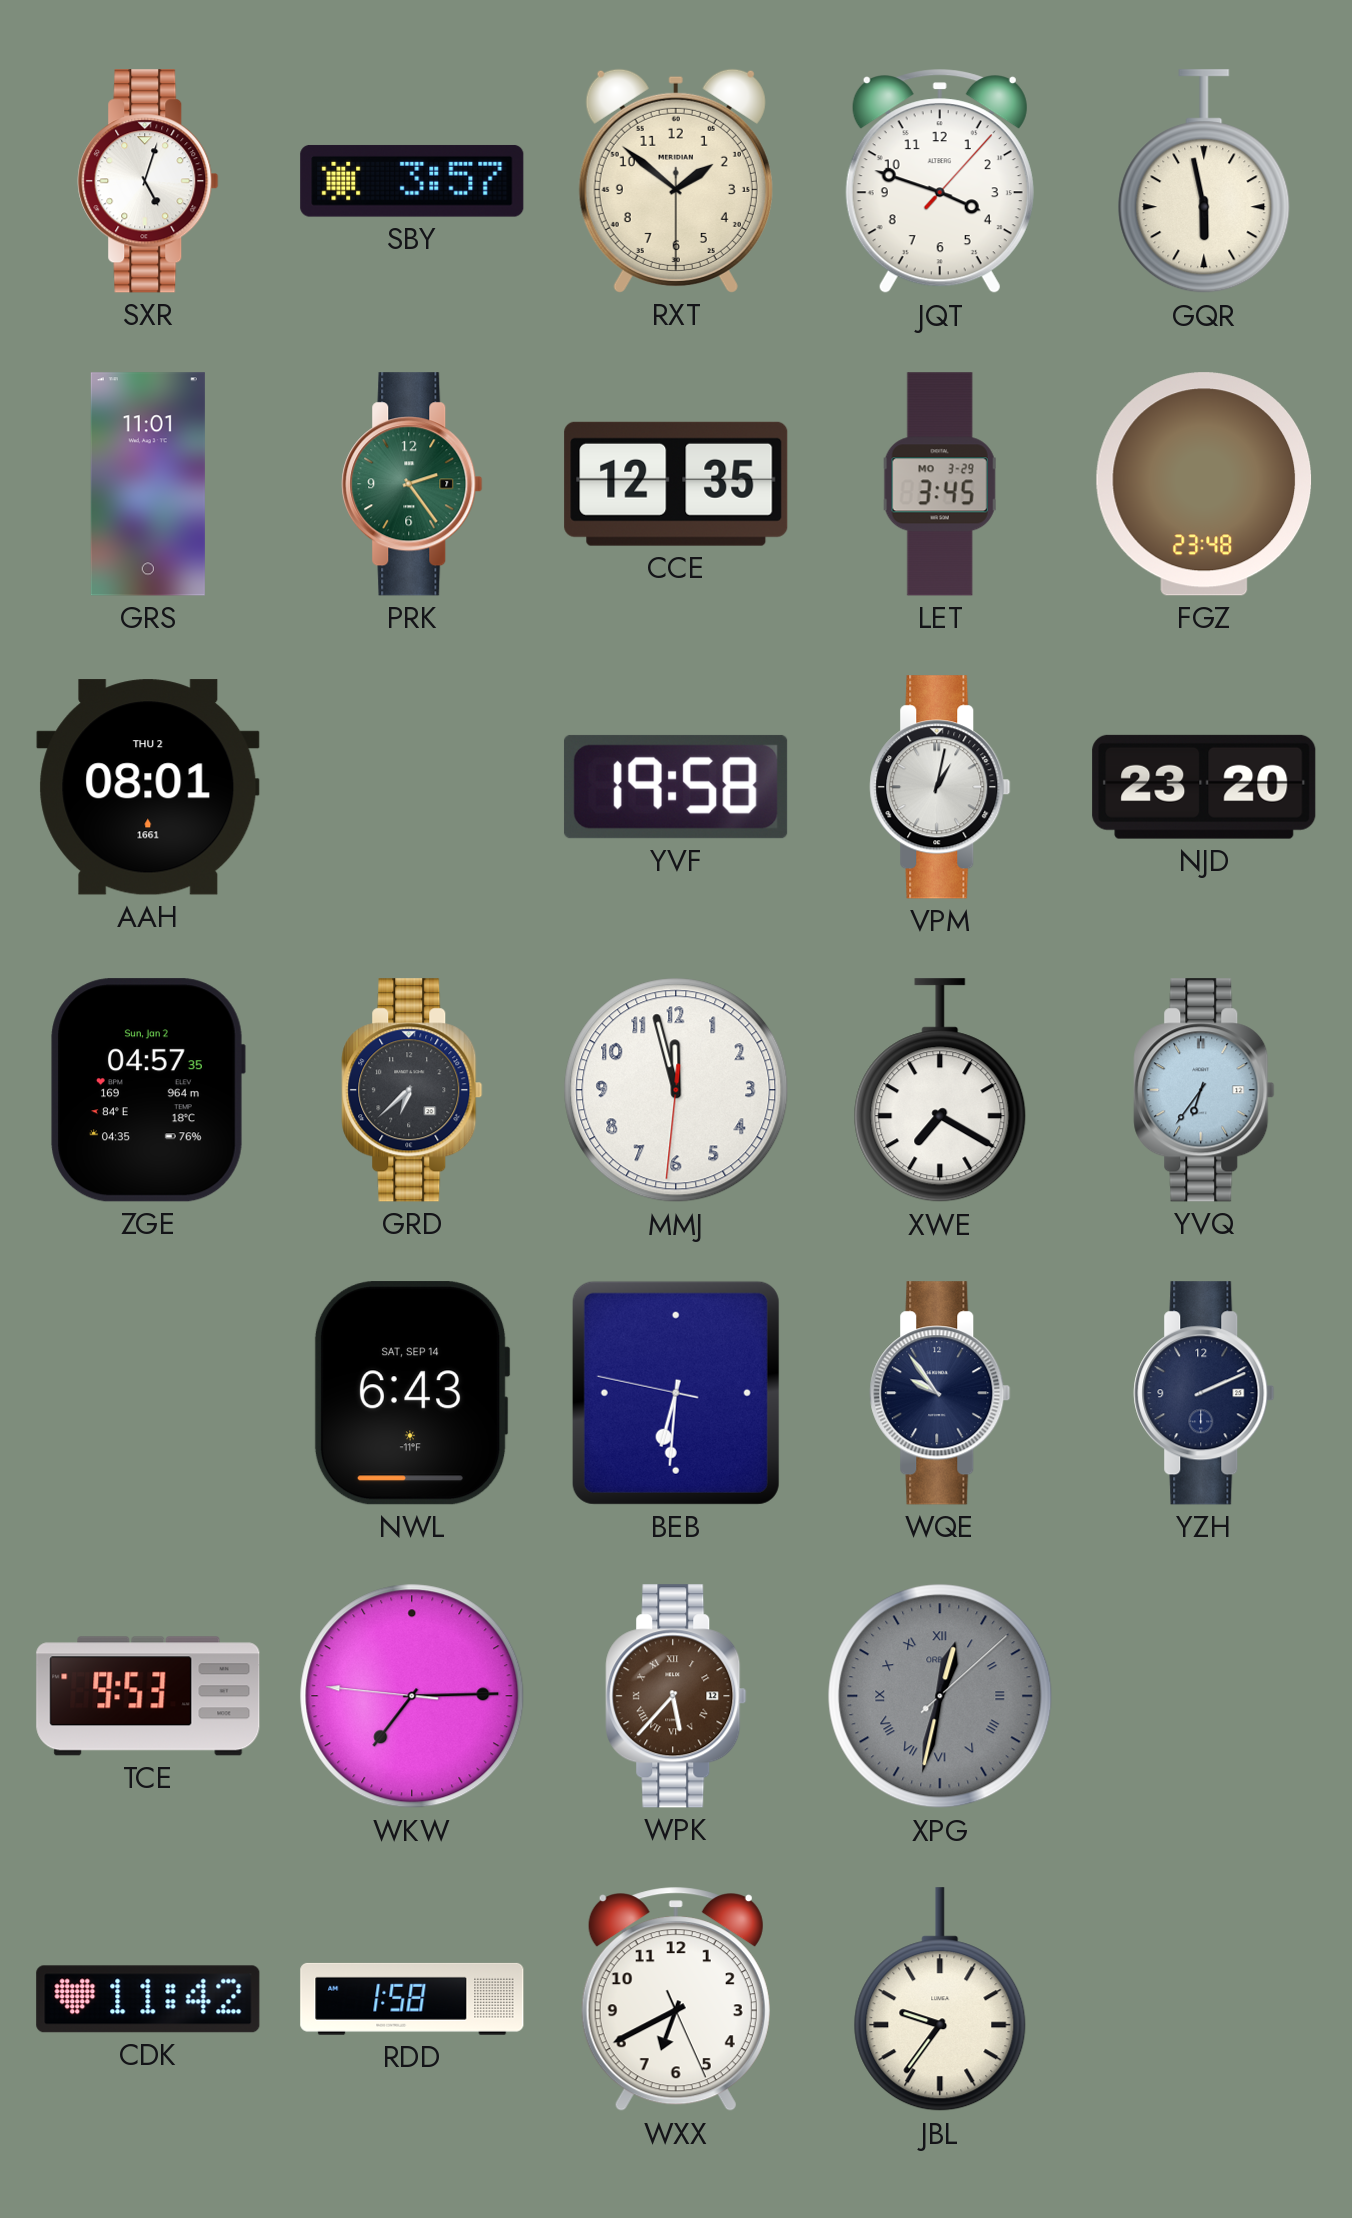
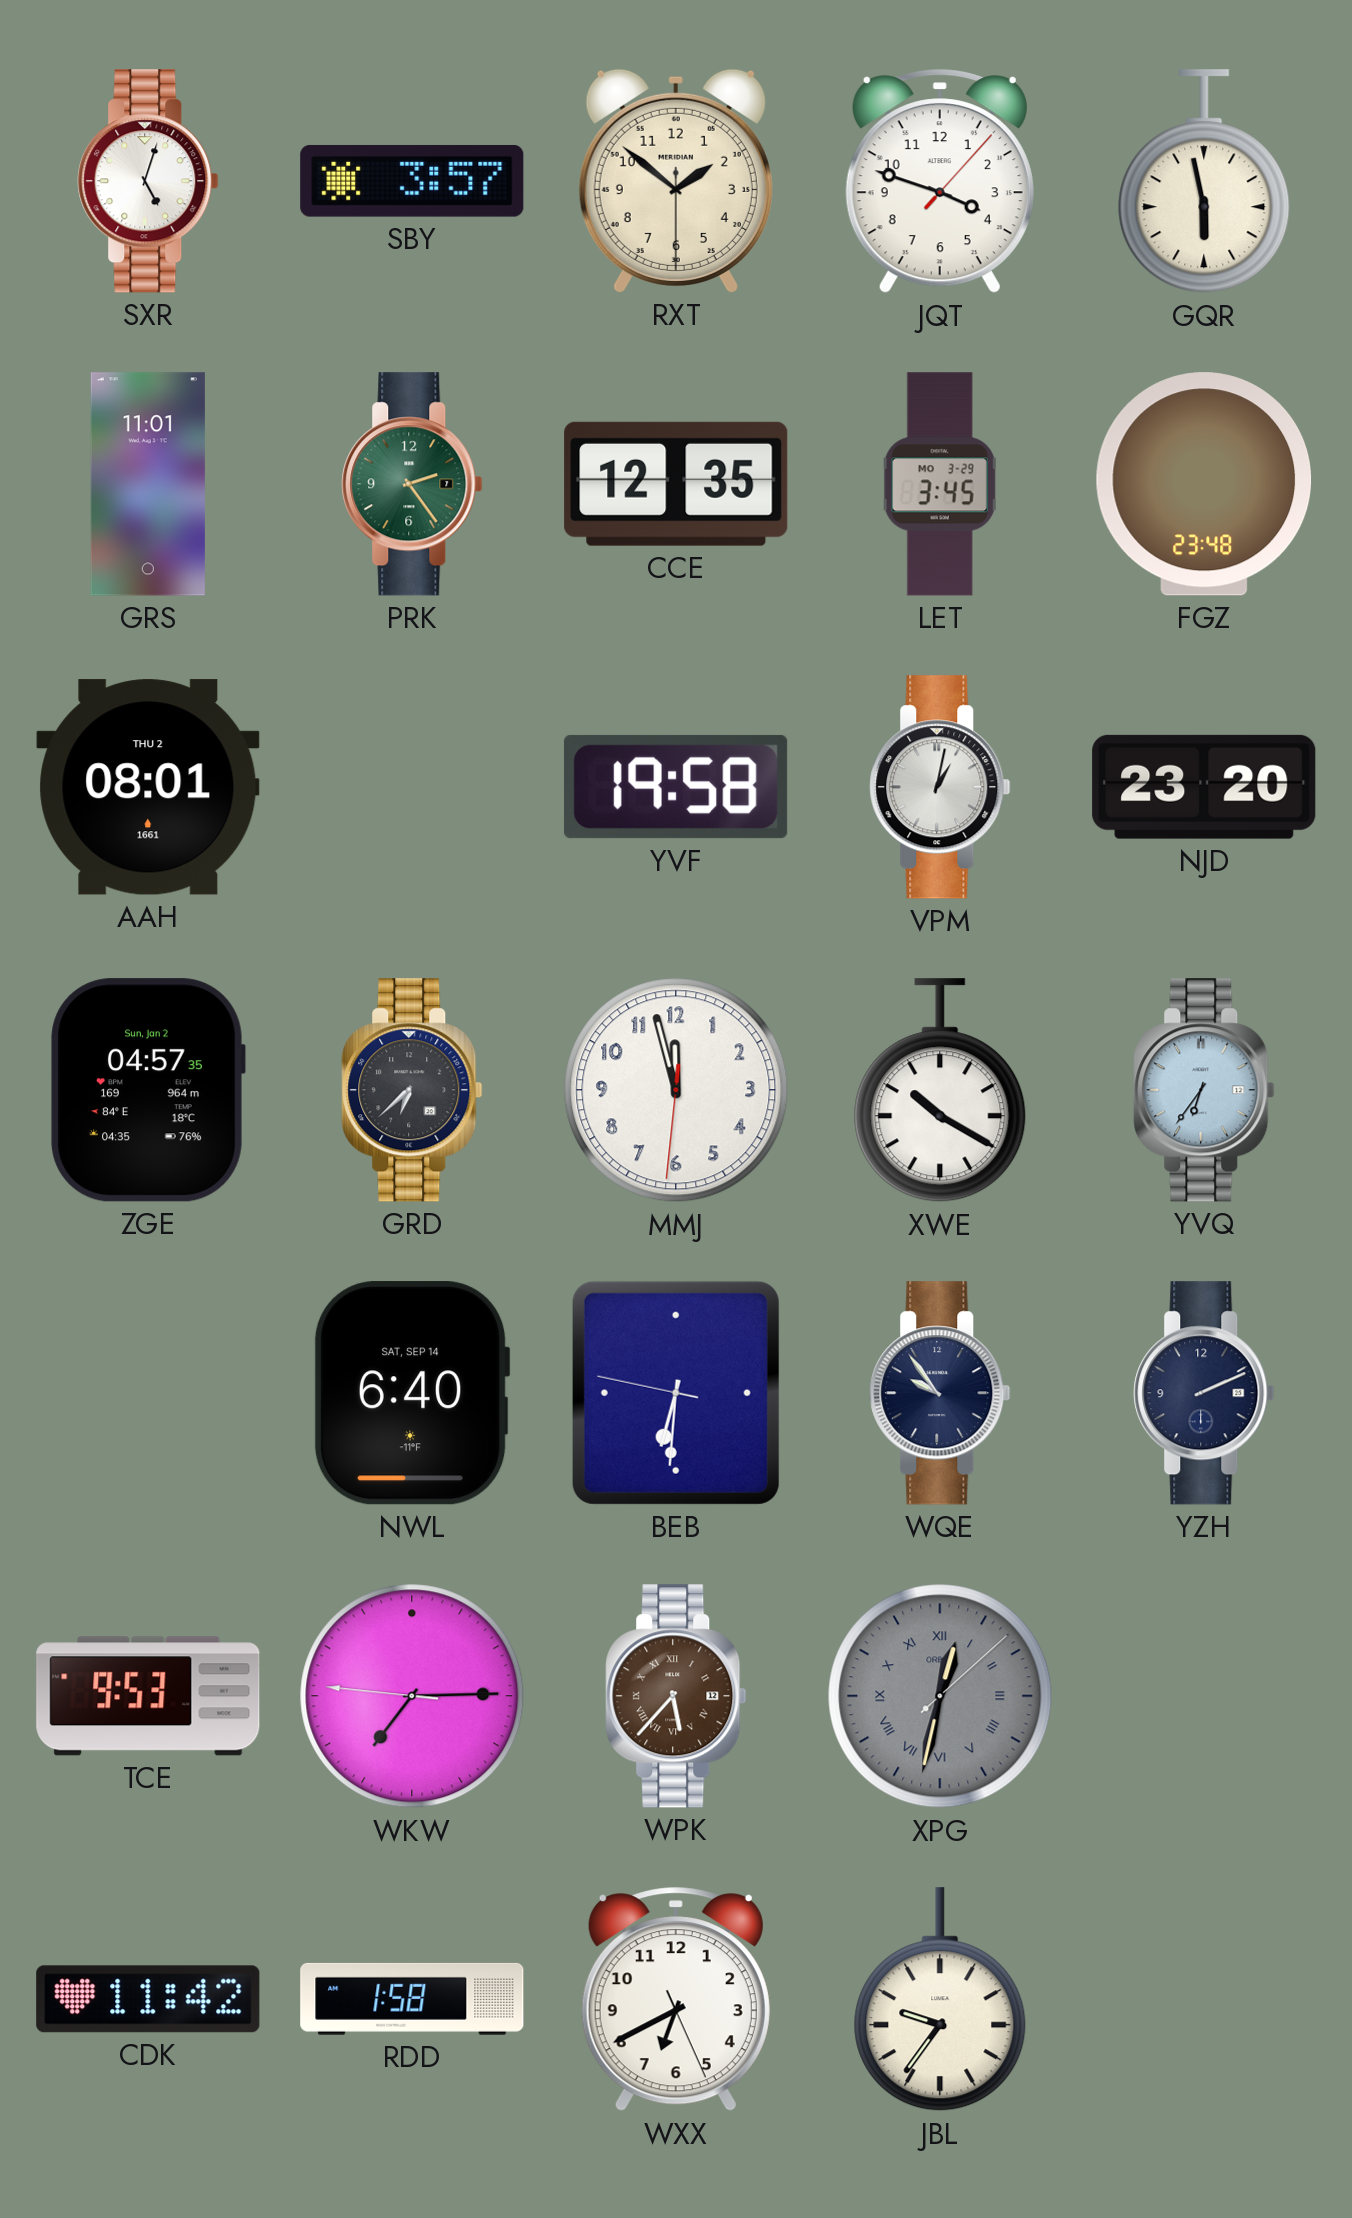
XWE: 7:20 -> 10:20
NWL: 6:43 -> 6:40
